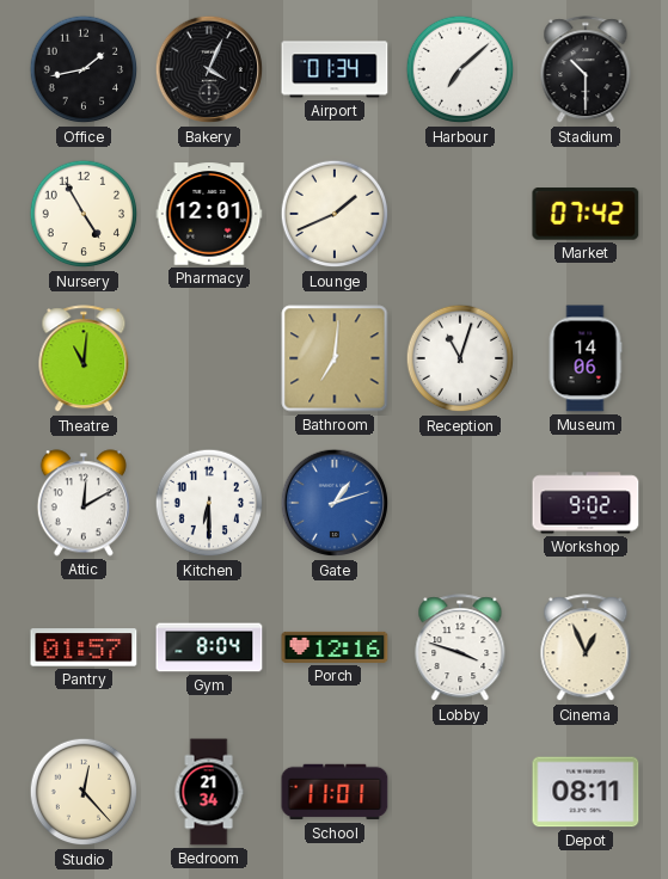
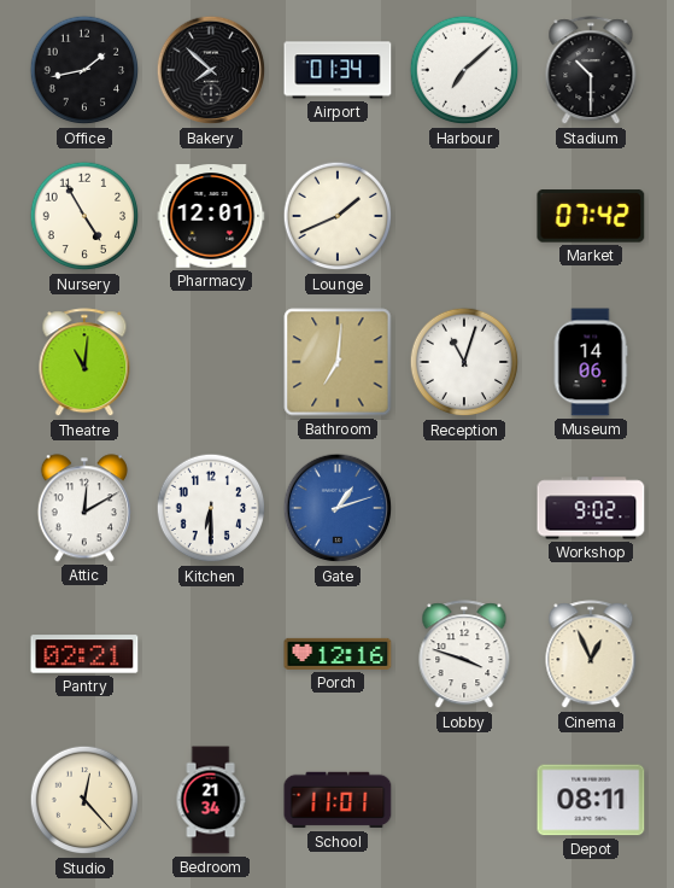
Bakery: 4:04 -> 7:52
Pantry: 01:57 -> 02:21
Gym: 8:04 -> none
